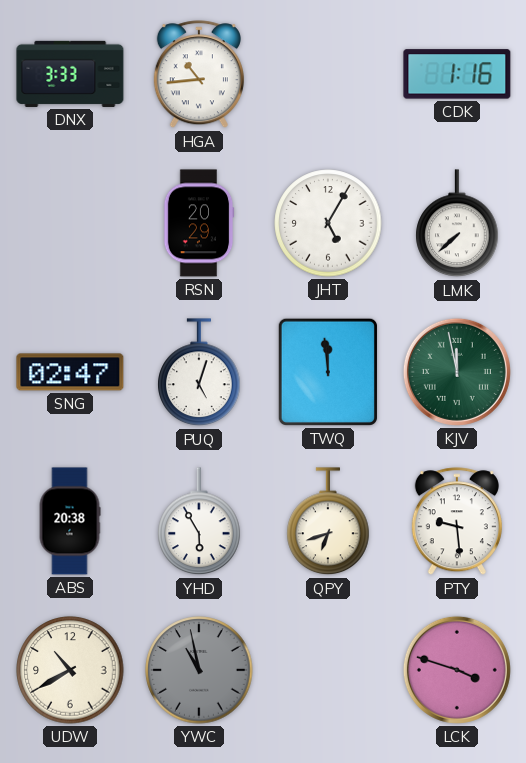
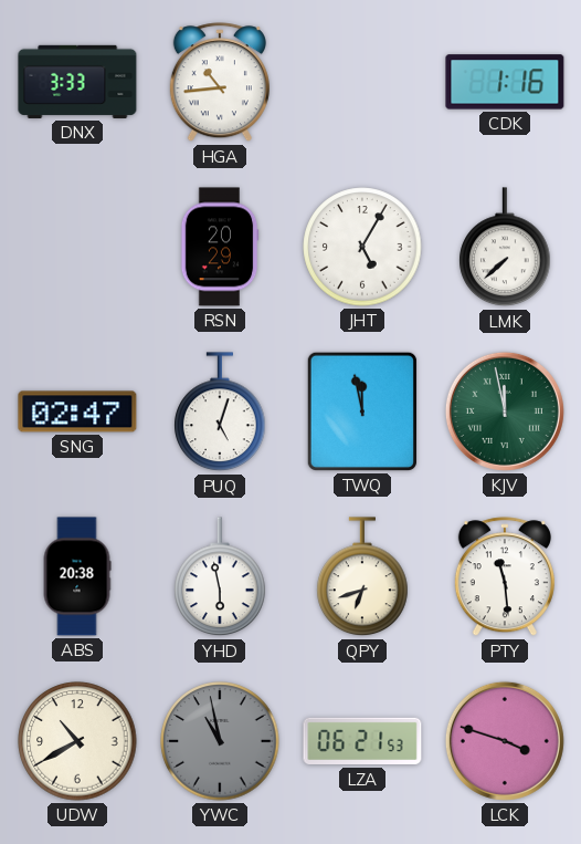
TWQ: 11:59 -> 11:58
YHD: 5:55 -> 5:58
PTY: 9:29 -> 11:29
LZA: none -> 06:21
